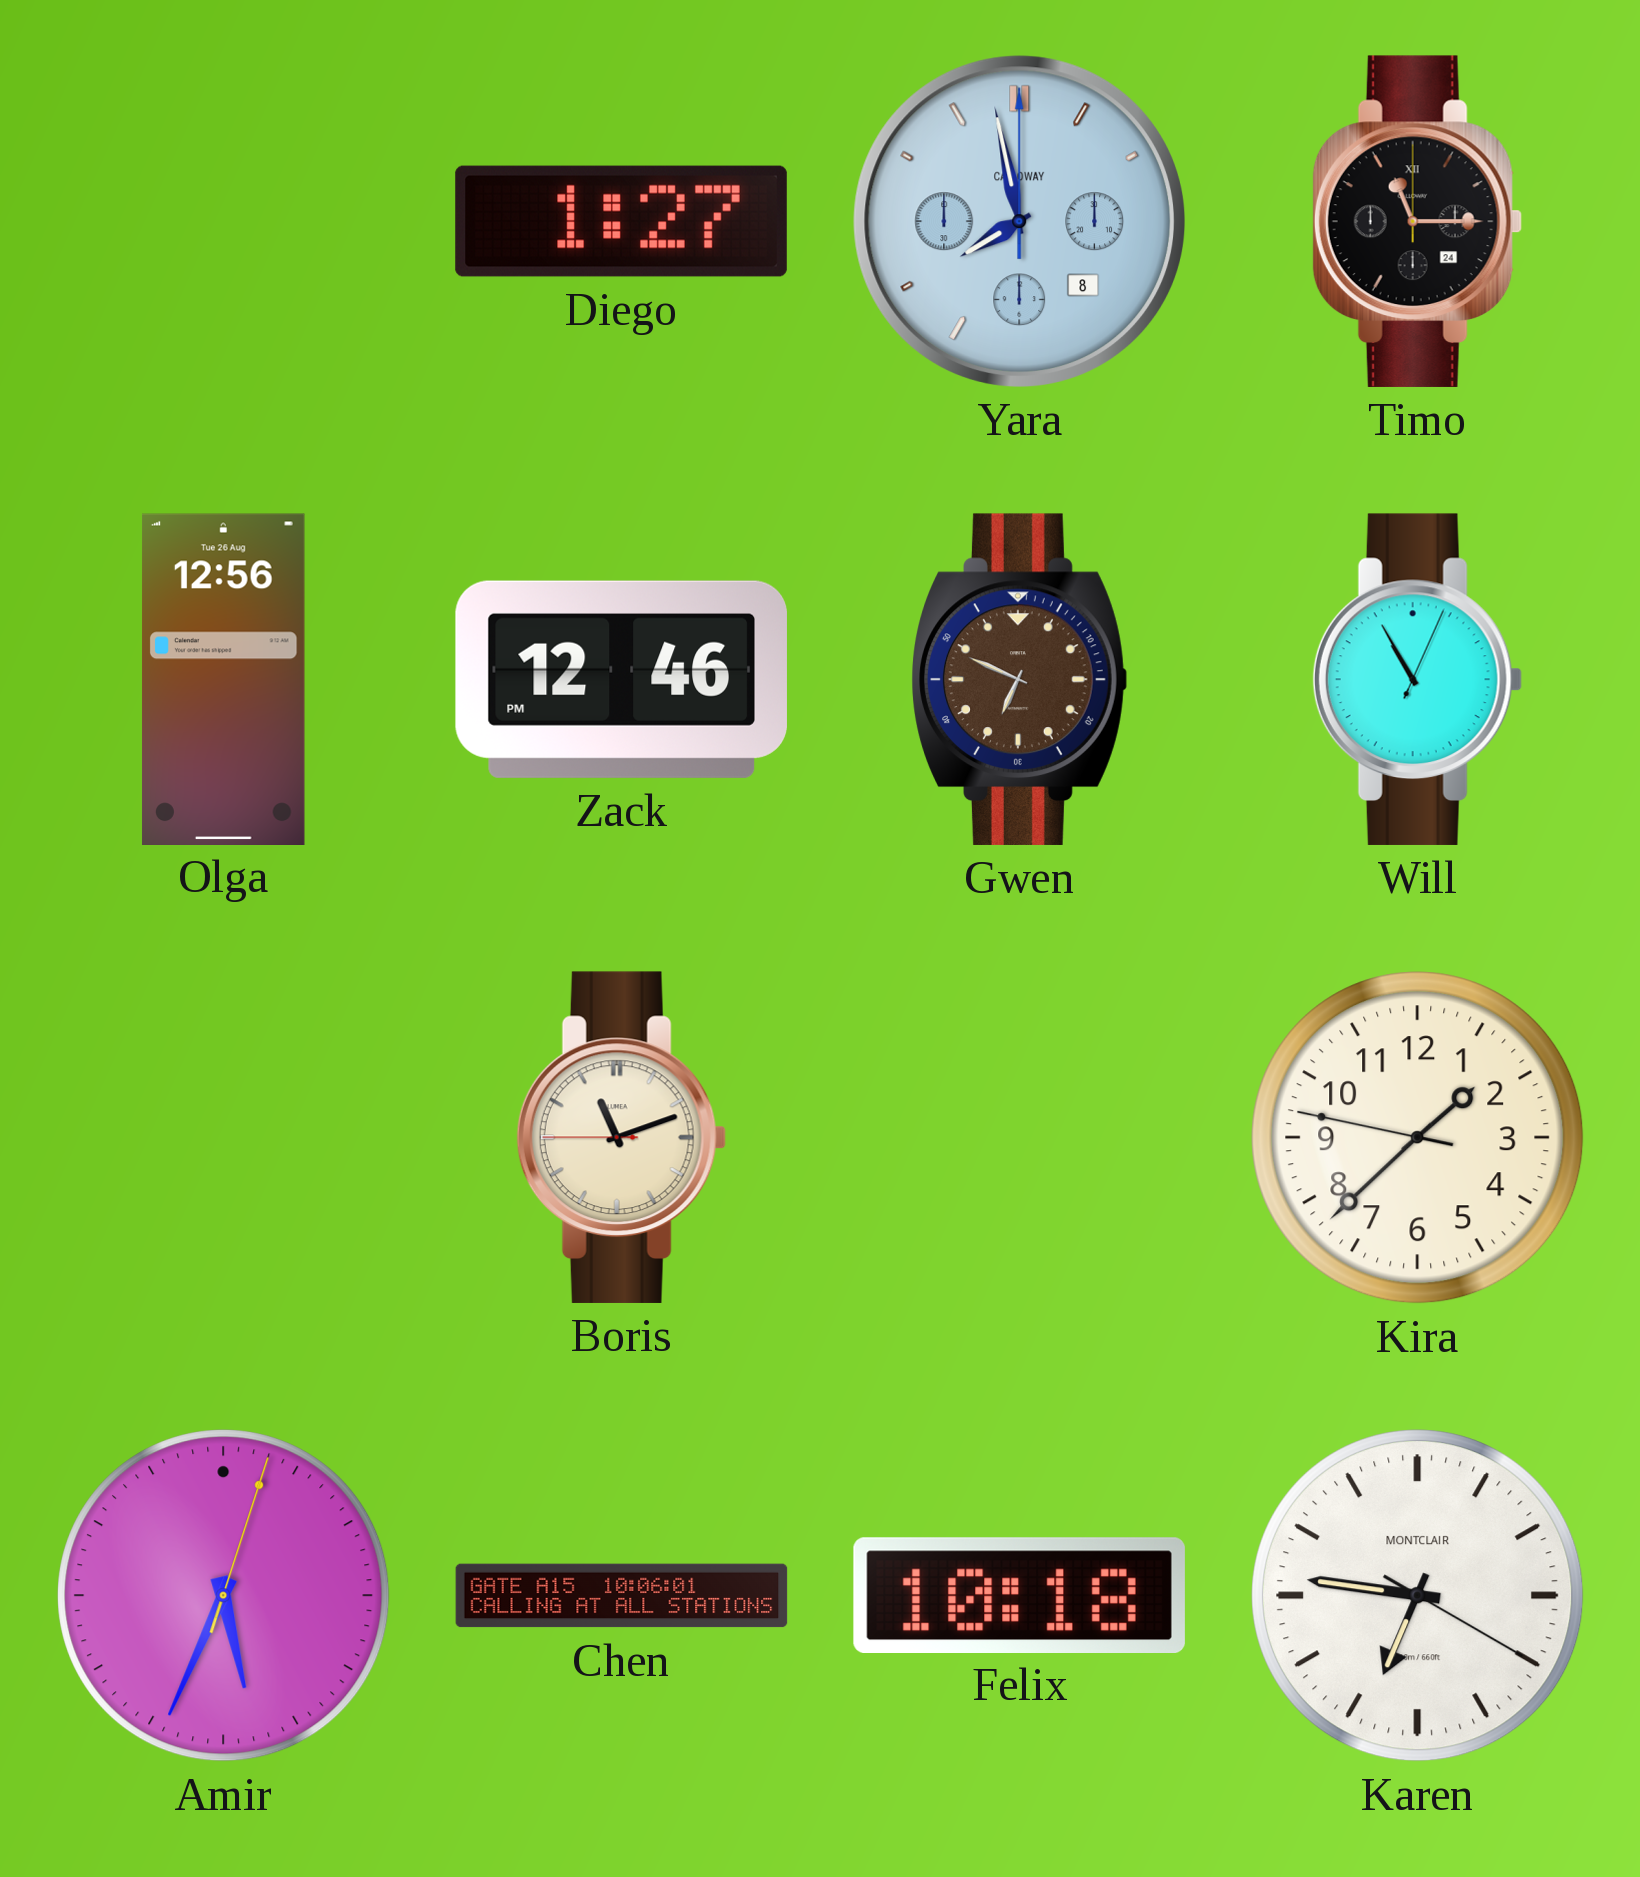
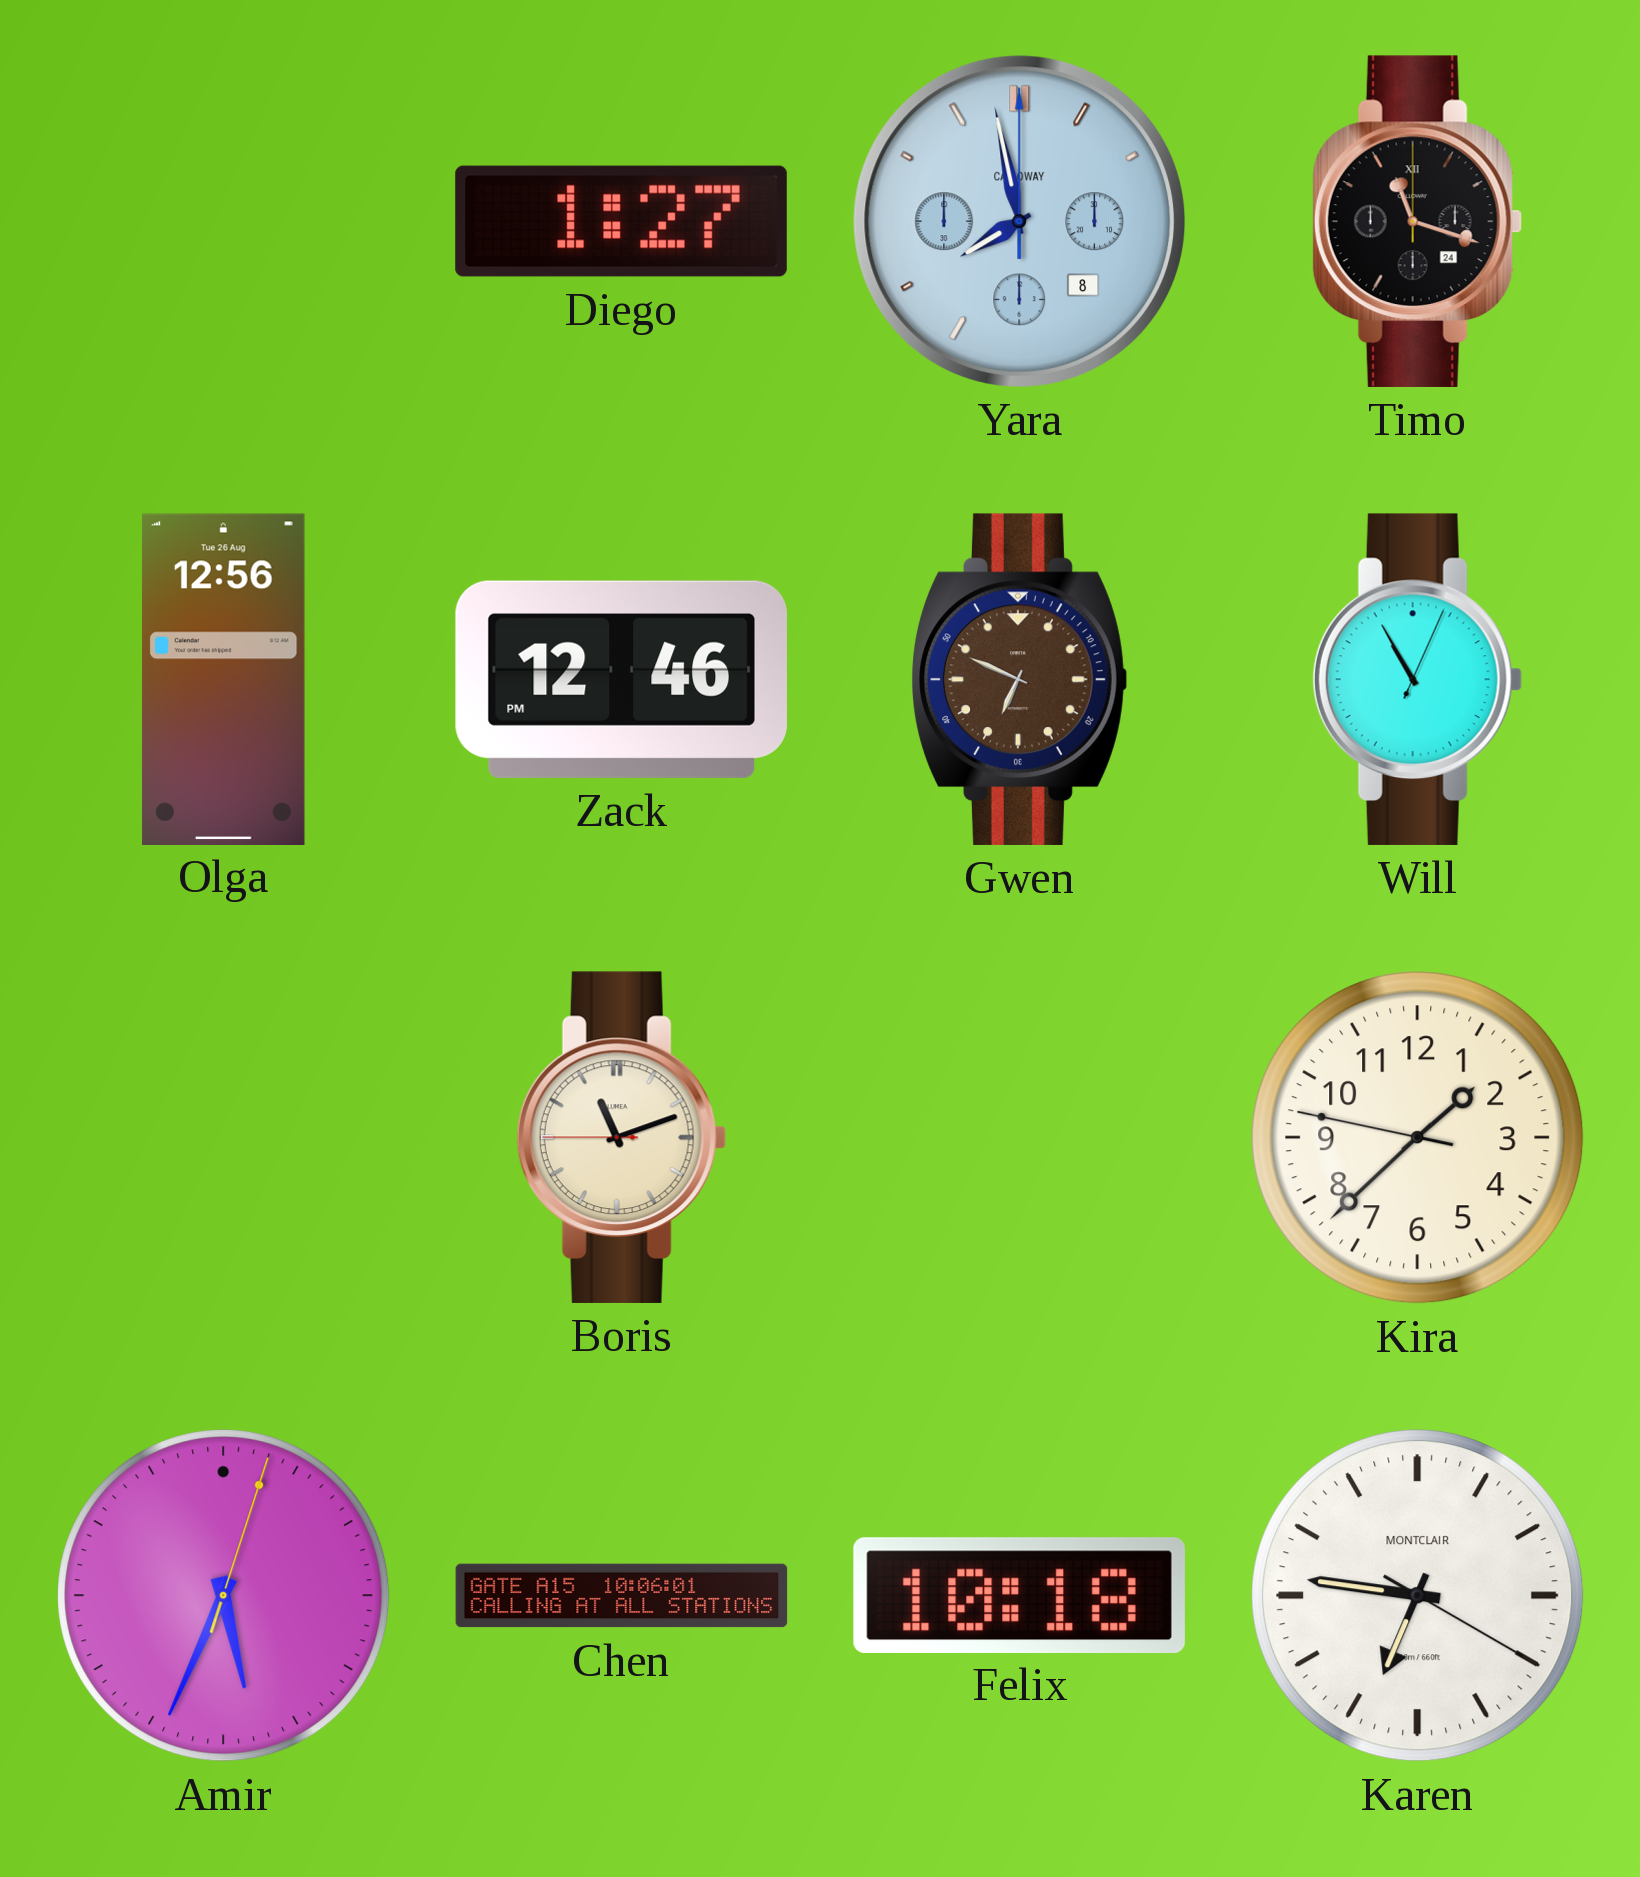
Timo: 11:15 -> 11:18
